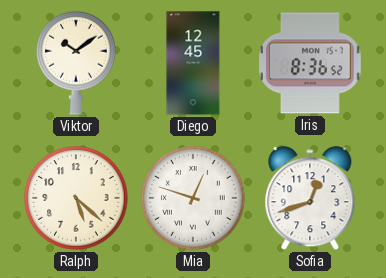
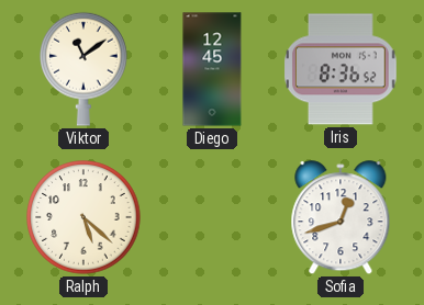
Viktor: 10:09 -> 11:09
Mia: 12:48 -> none
